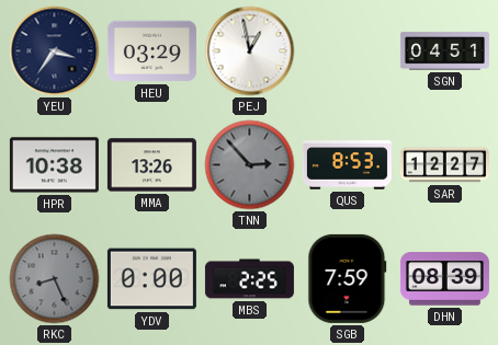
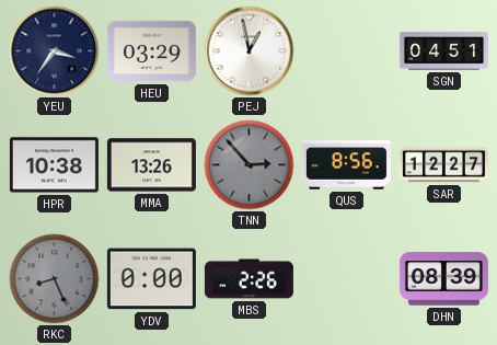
QUS: 8:53 -> 8:56
MBS: 2:25 -> 2:26
SGB: 7:59 -> none
